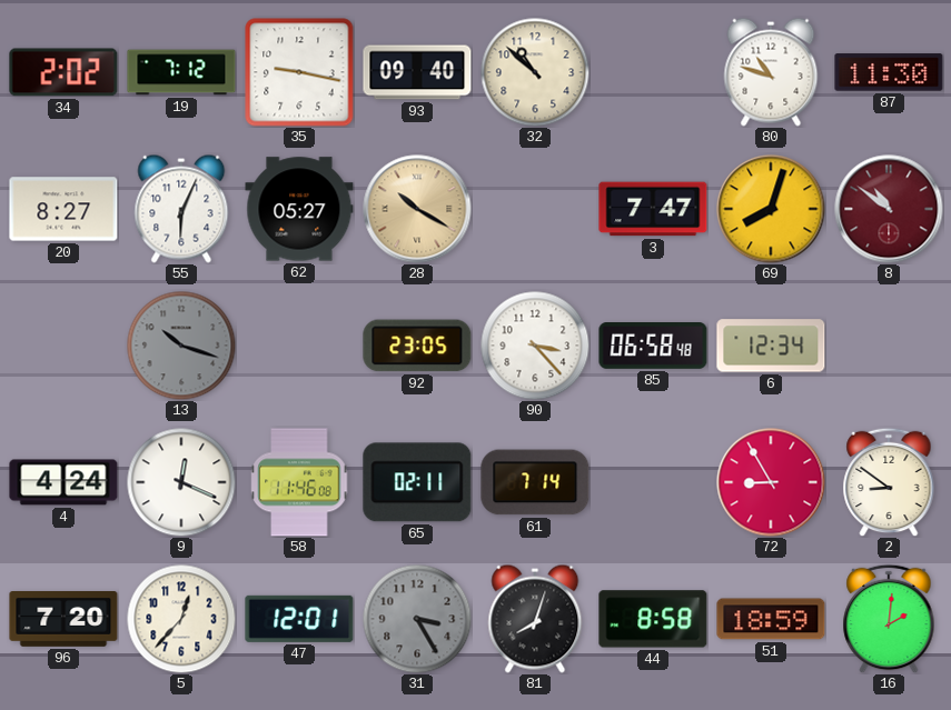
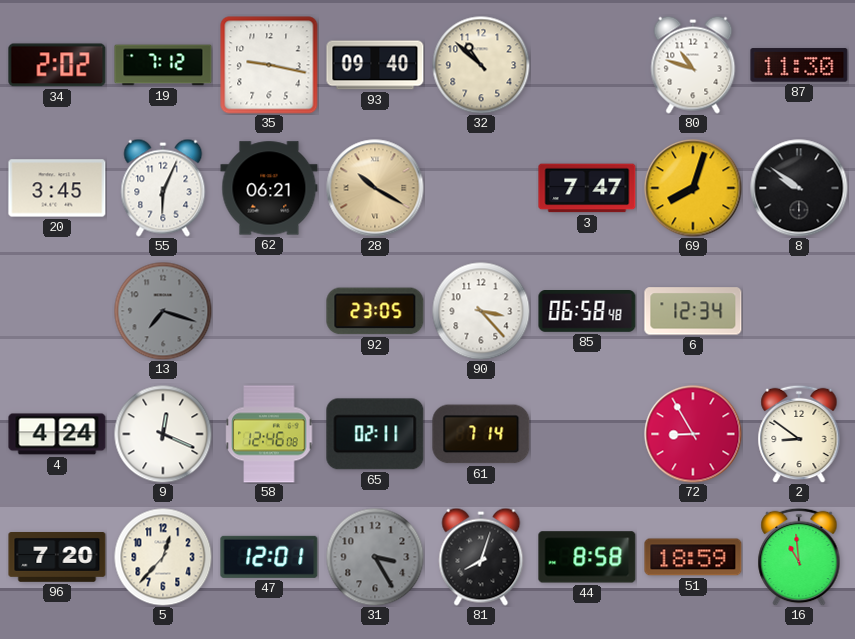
20: 8:27 -> 3:45
62: 05:27 -> 06:21
8: 10:51 -> 9:51
8 dial: burgundy -> black
13: 10:18 -> 7:18
58: 11:46 -> 12:46
16: 2:01 -> 10:59
